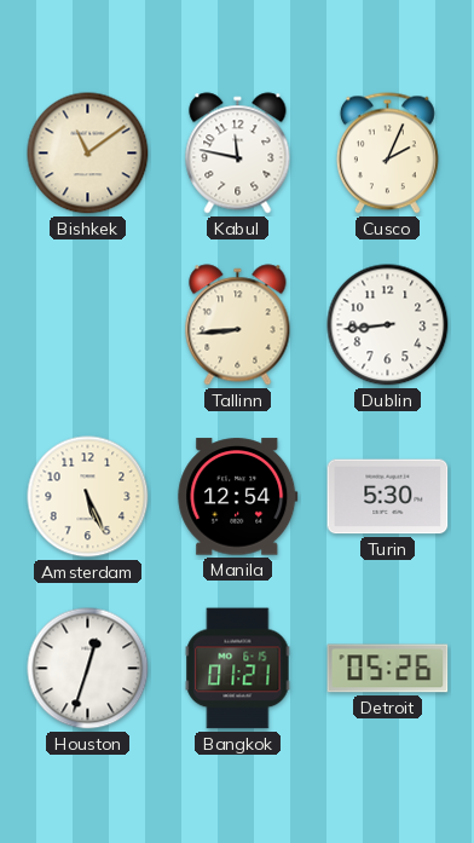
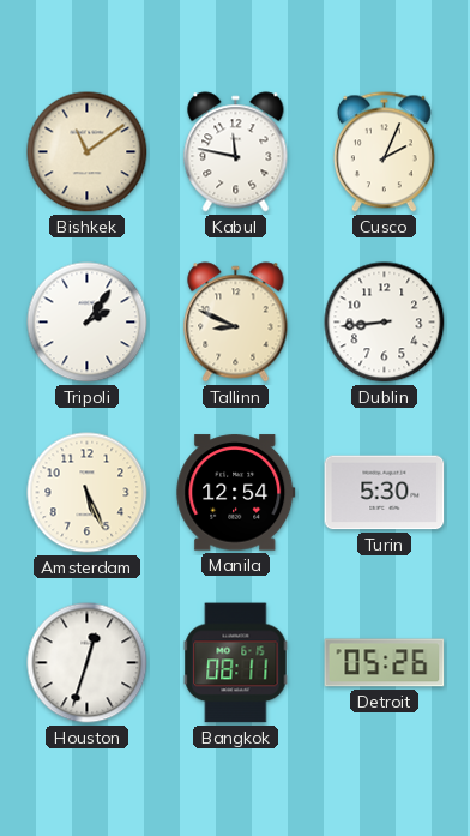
Tripoli: none -> 2:06
Tallinn: 8:44 -> 8:49
Bangkok: 01:21 -> 08:11
